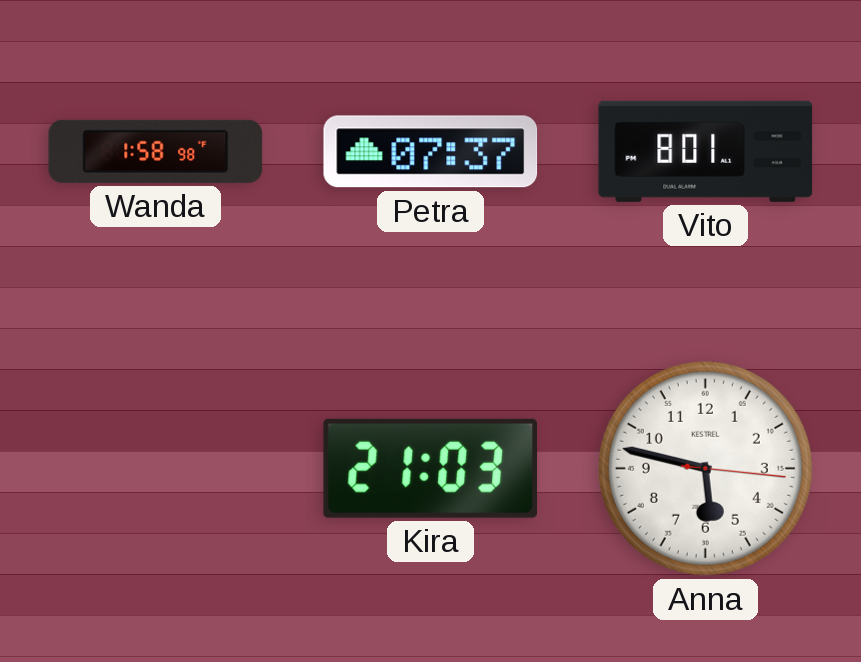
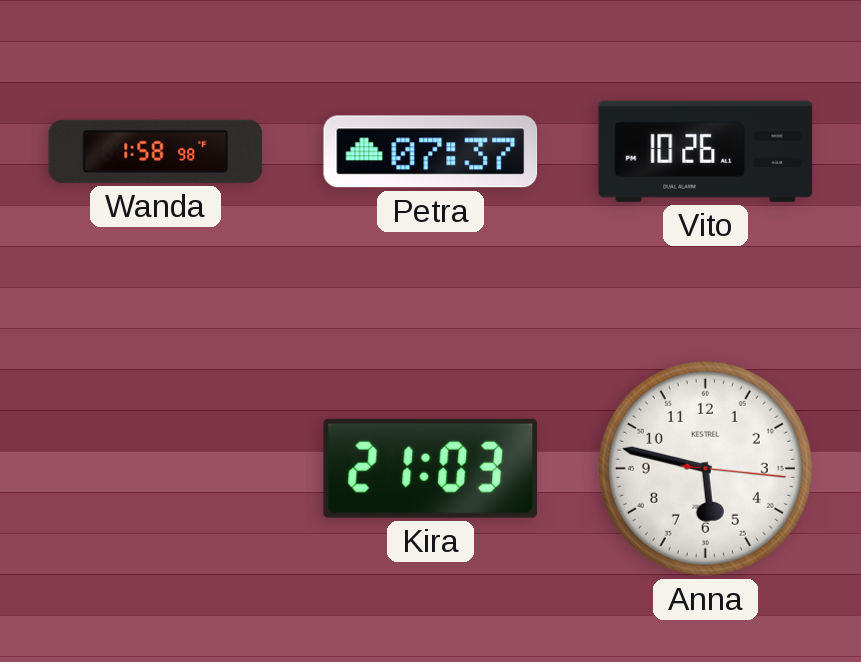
Vito: 8:01 -> 10:26
